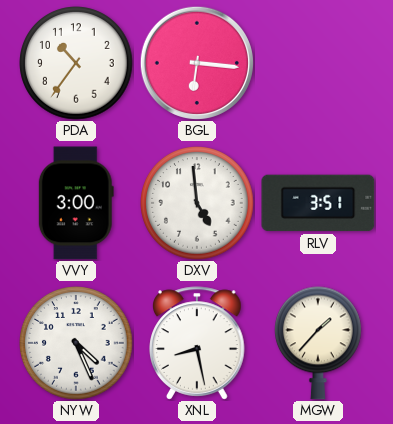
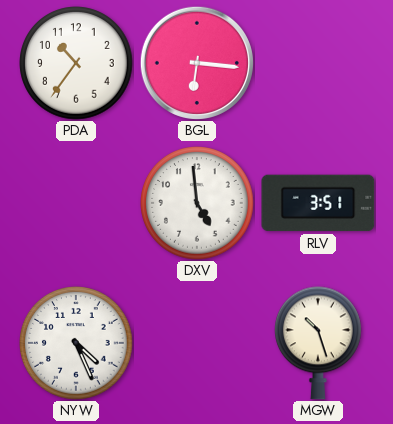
VVY: 3:00 -> none
XNL: 8:28 -> none
MGW: 1:37 -> 10:27
